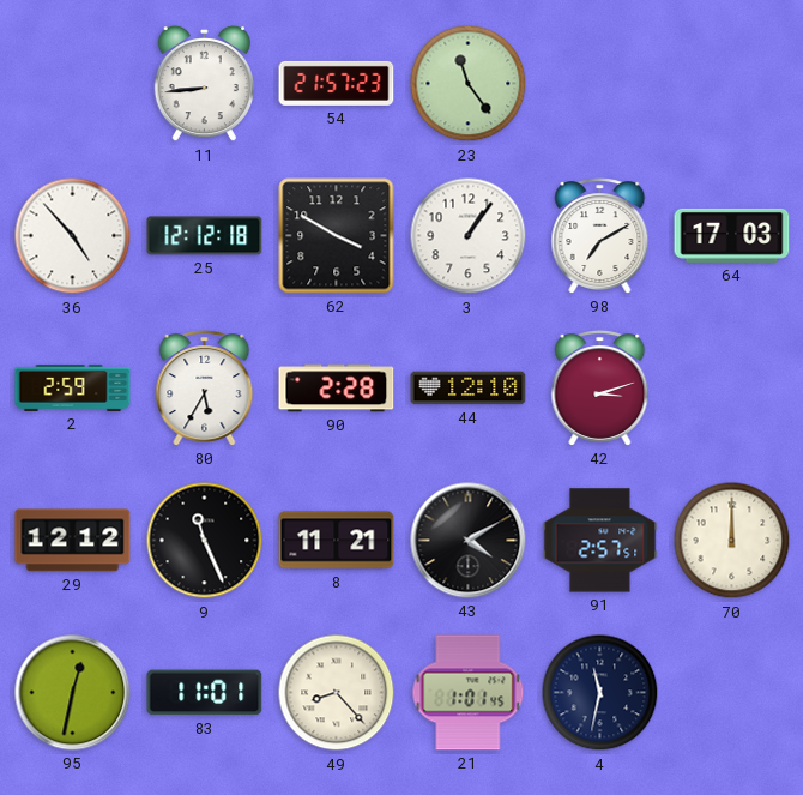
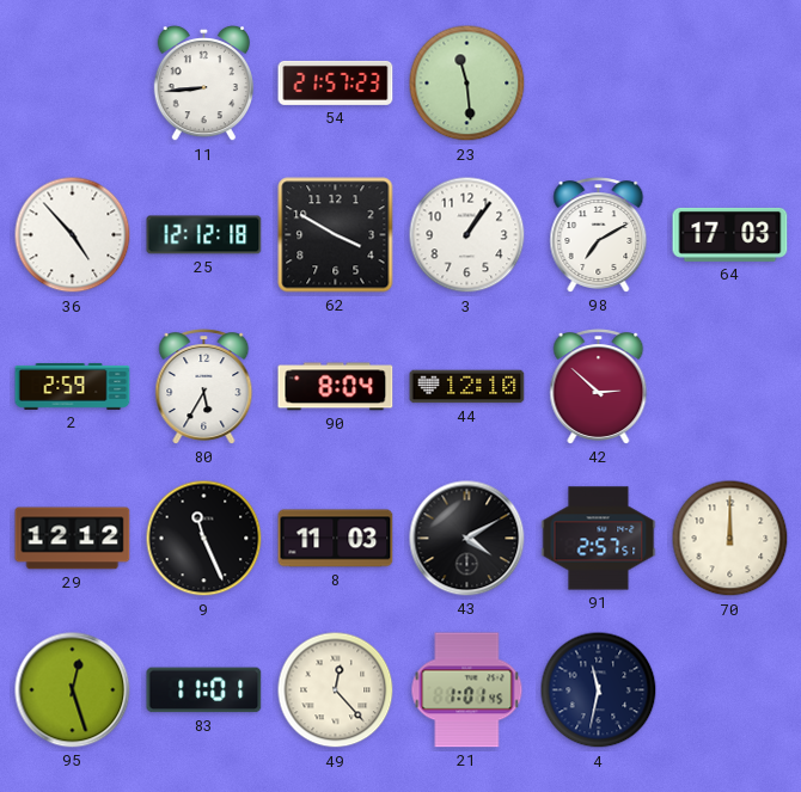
23: 11:24 -> 11:29
90: 2:28 -> 8:04
42: 3:12 -> 2:52
8: 11:21 -> 11:03
95: 12:32 -> 12:27
49: 8:23 -> 12:23
